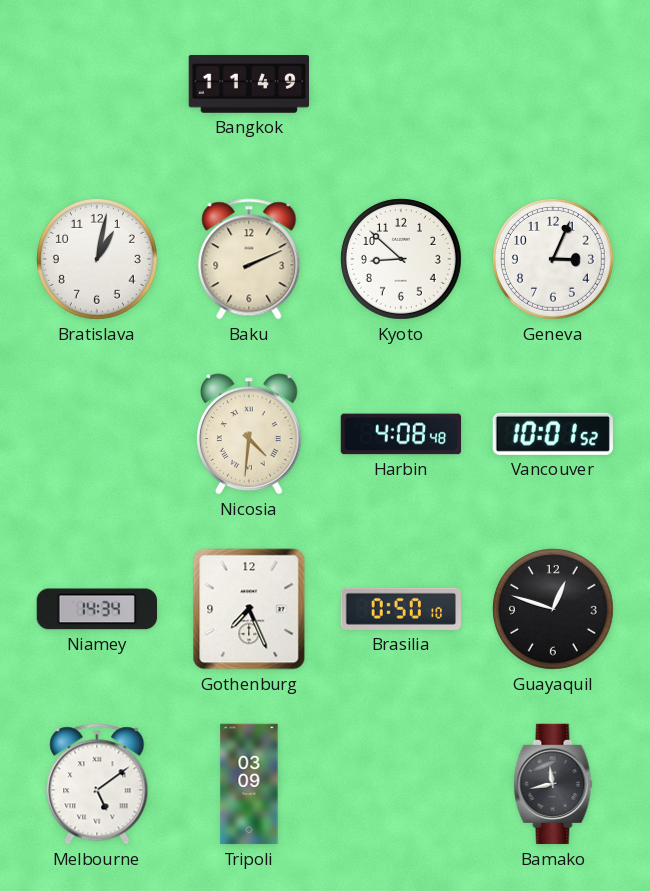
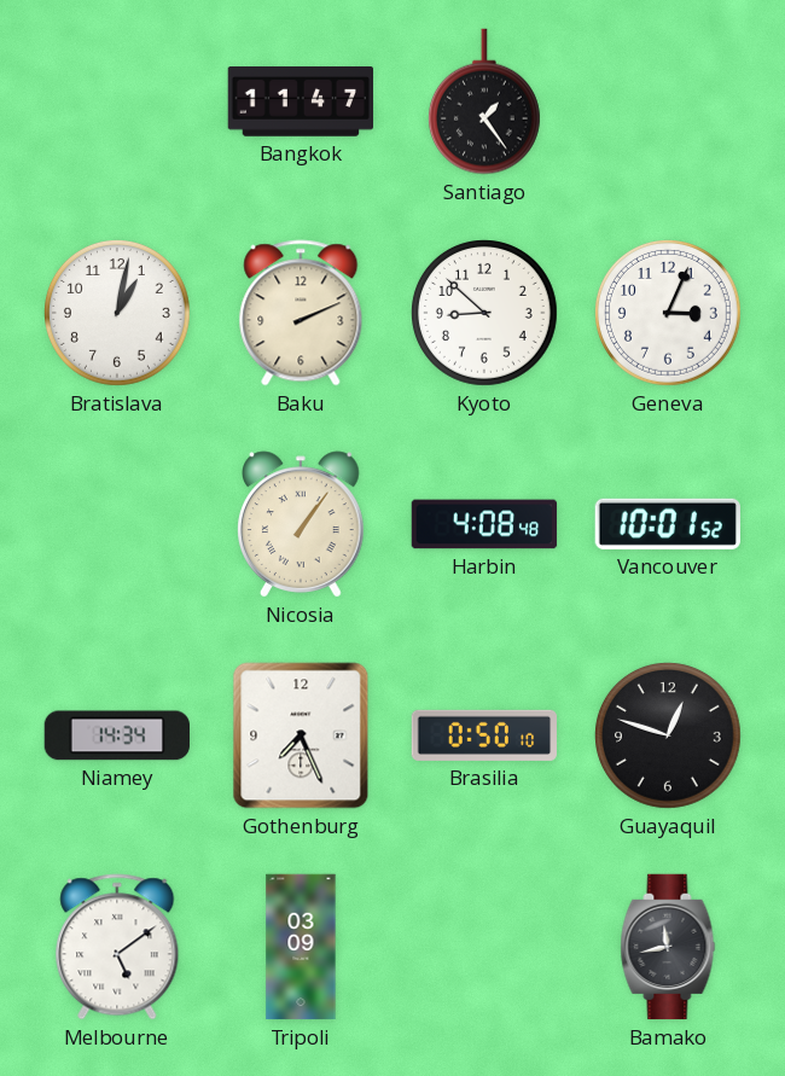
Bangkok: 11:49 -> 11:47
Santiago: none -> 1:24
Nicosia: 4:31 -> 1:06
